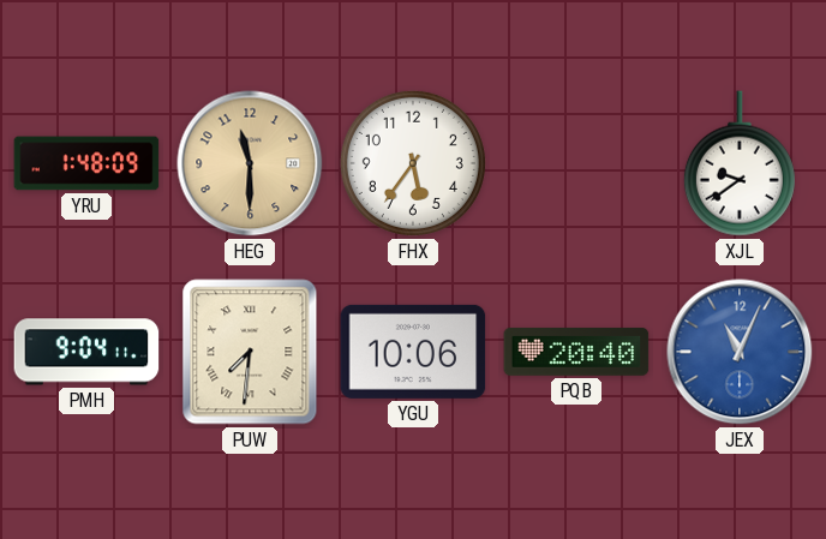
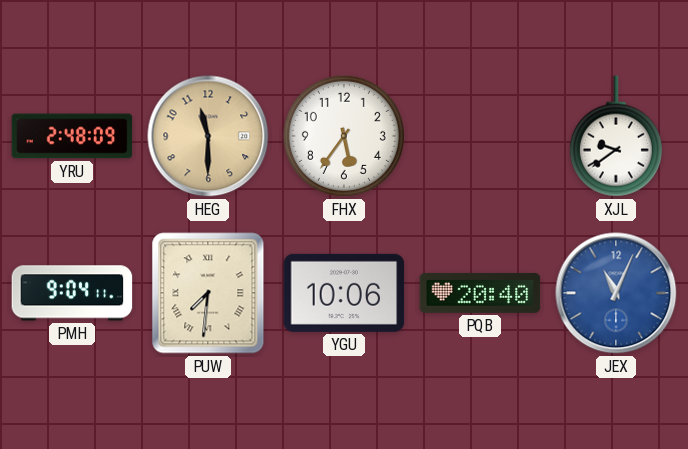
YRU: 1:48 -> 2:48
